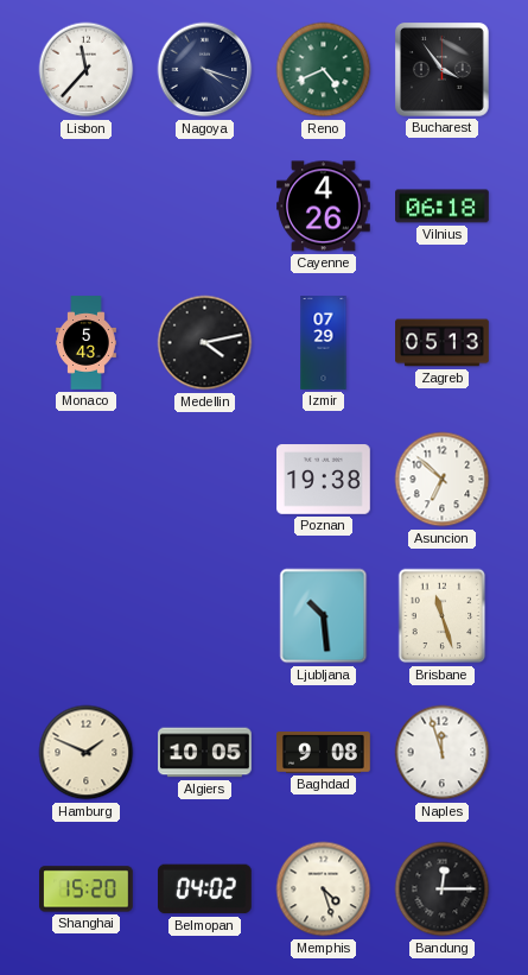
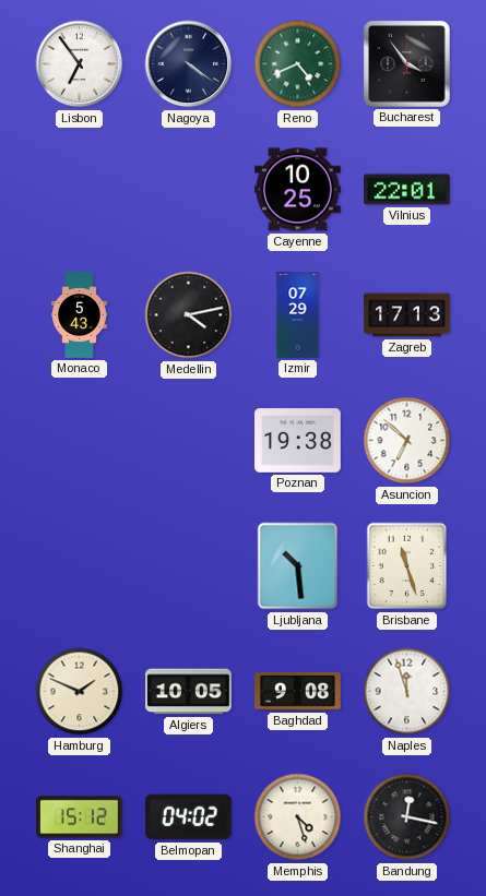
Lisbon: 11:37 -> 6:54
Nagoya: 4:18 -> 4:21
Cayenne: 4:26 -> 10:25
Vilnius: 06:18 -> 22:01
Zagreb: 05:13 -> 17:13
Shanghai: 15:20 -> 15:12
Bandung: 12:15 -> 12:17
